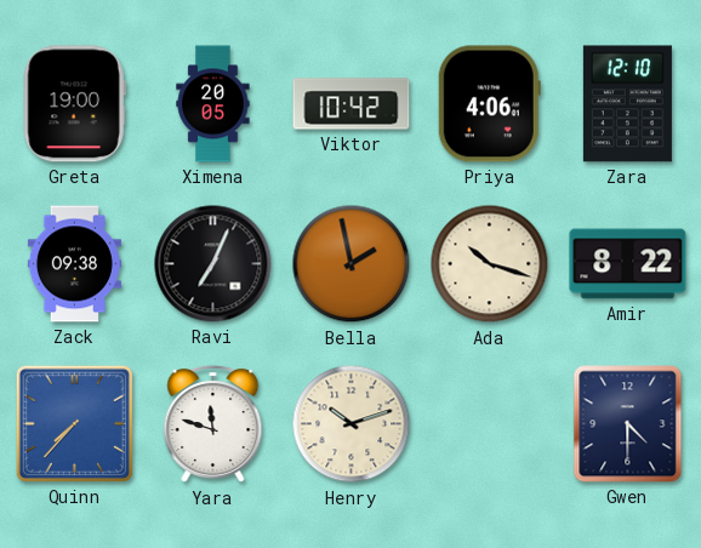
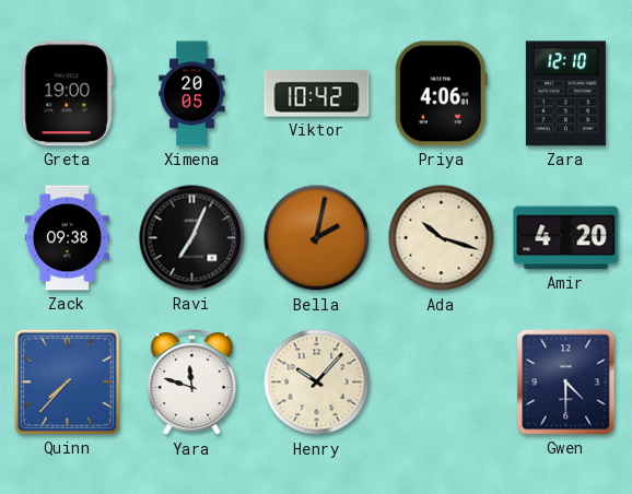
Bella: 1:58 -> 2:02
Amir: 8:22 -> 4:20
Henry: 10:12 -> 10:07
